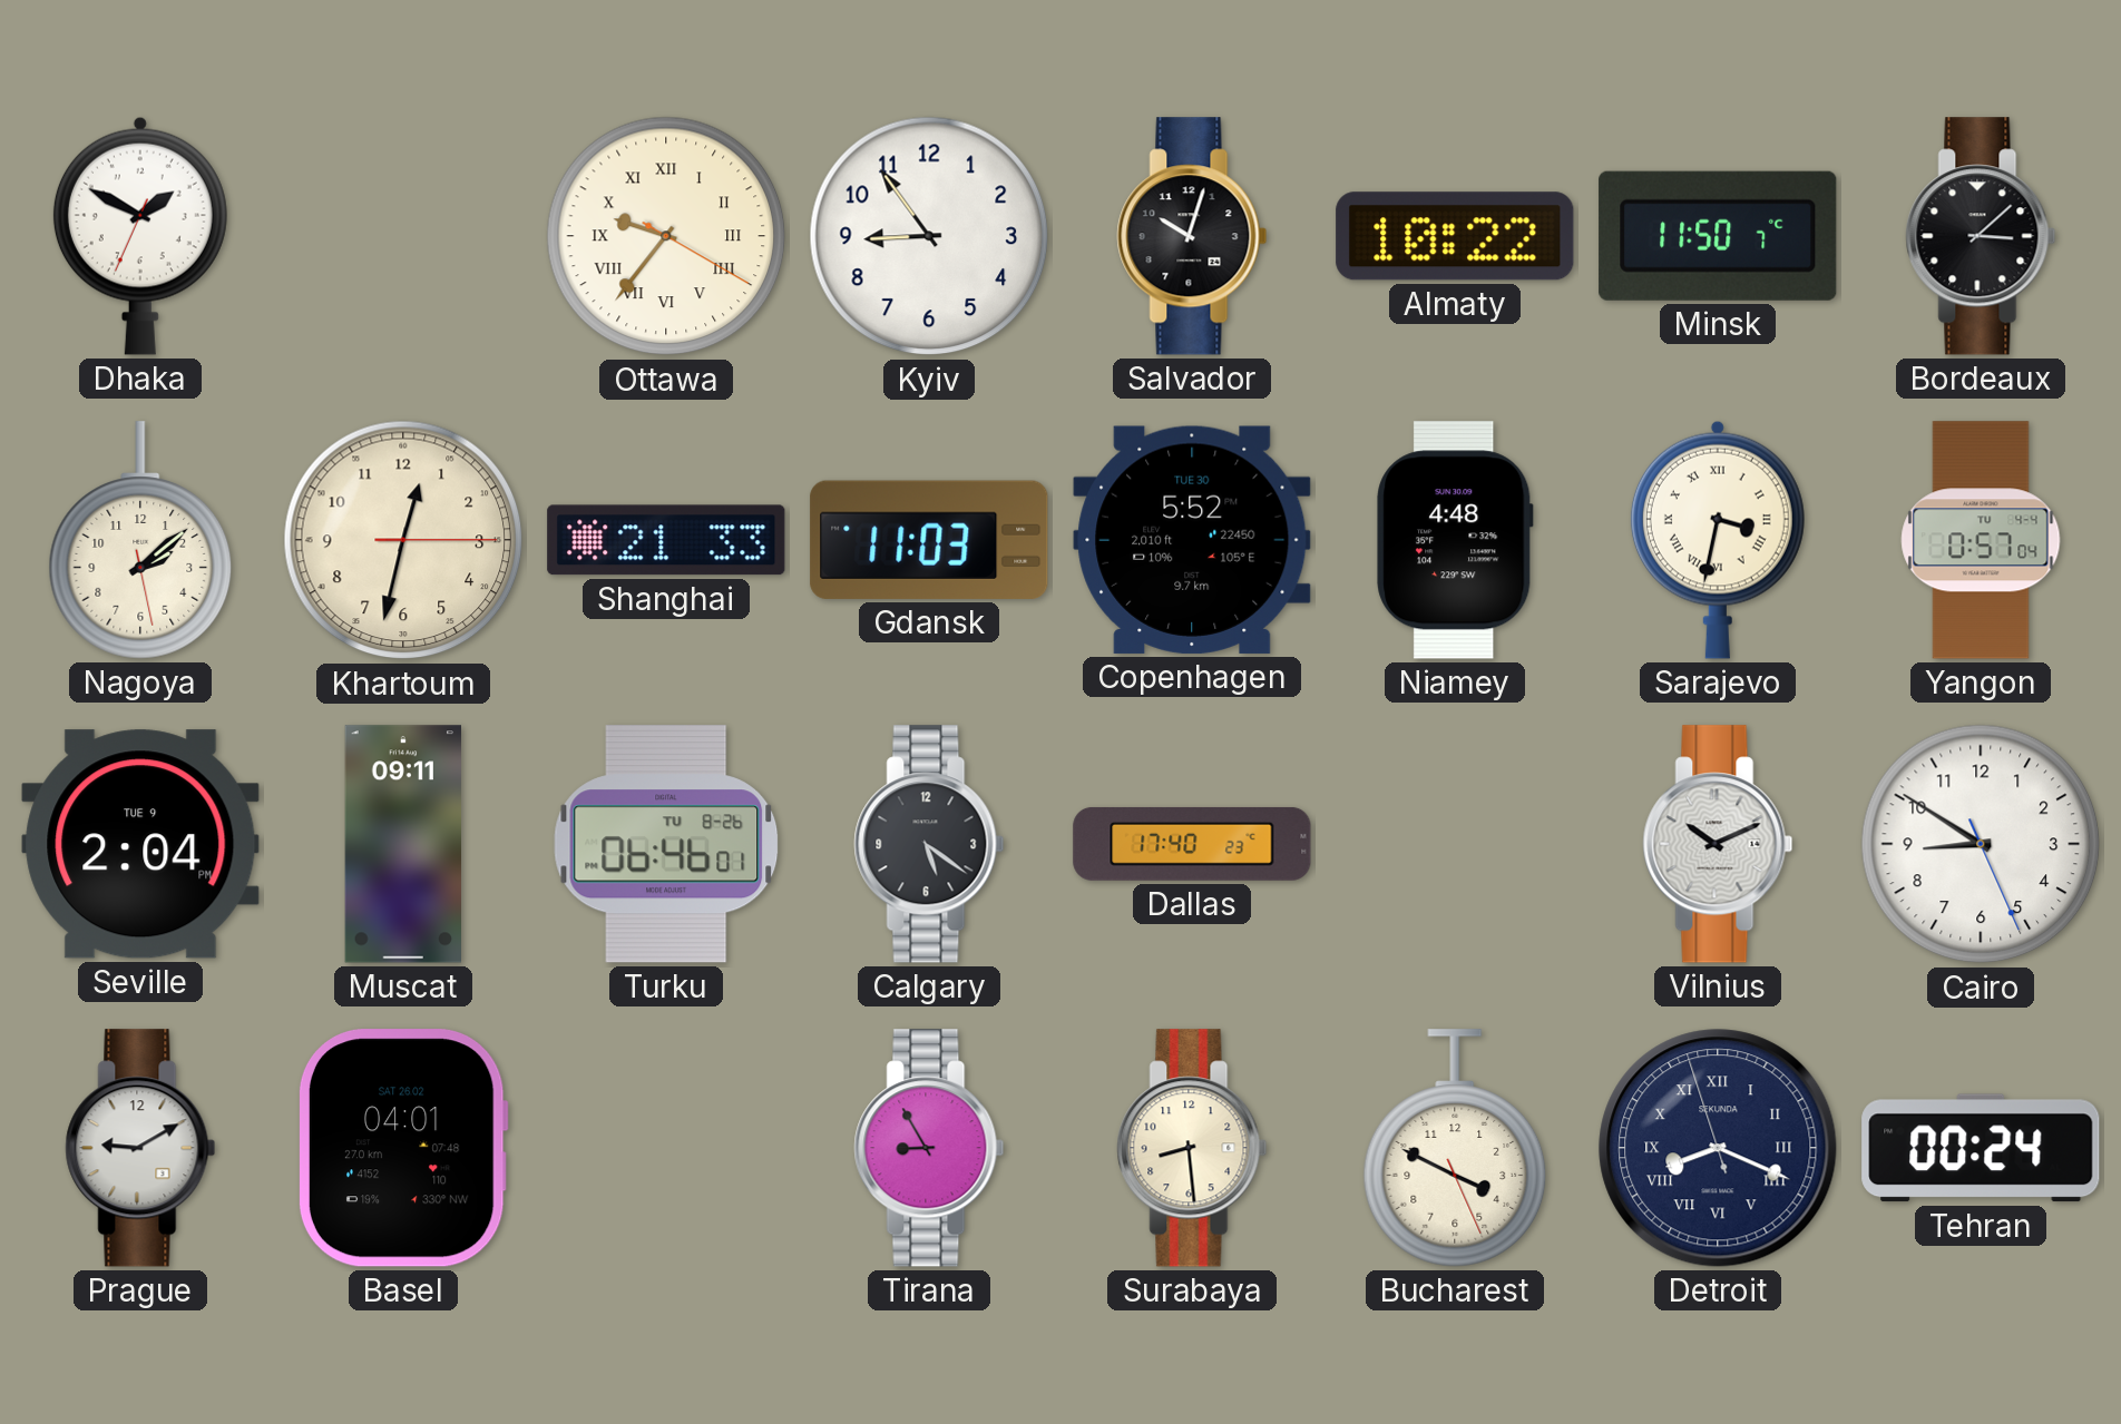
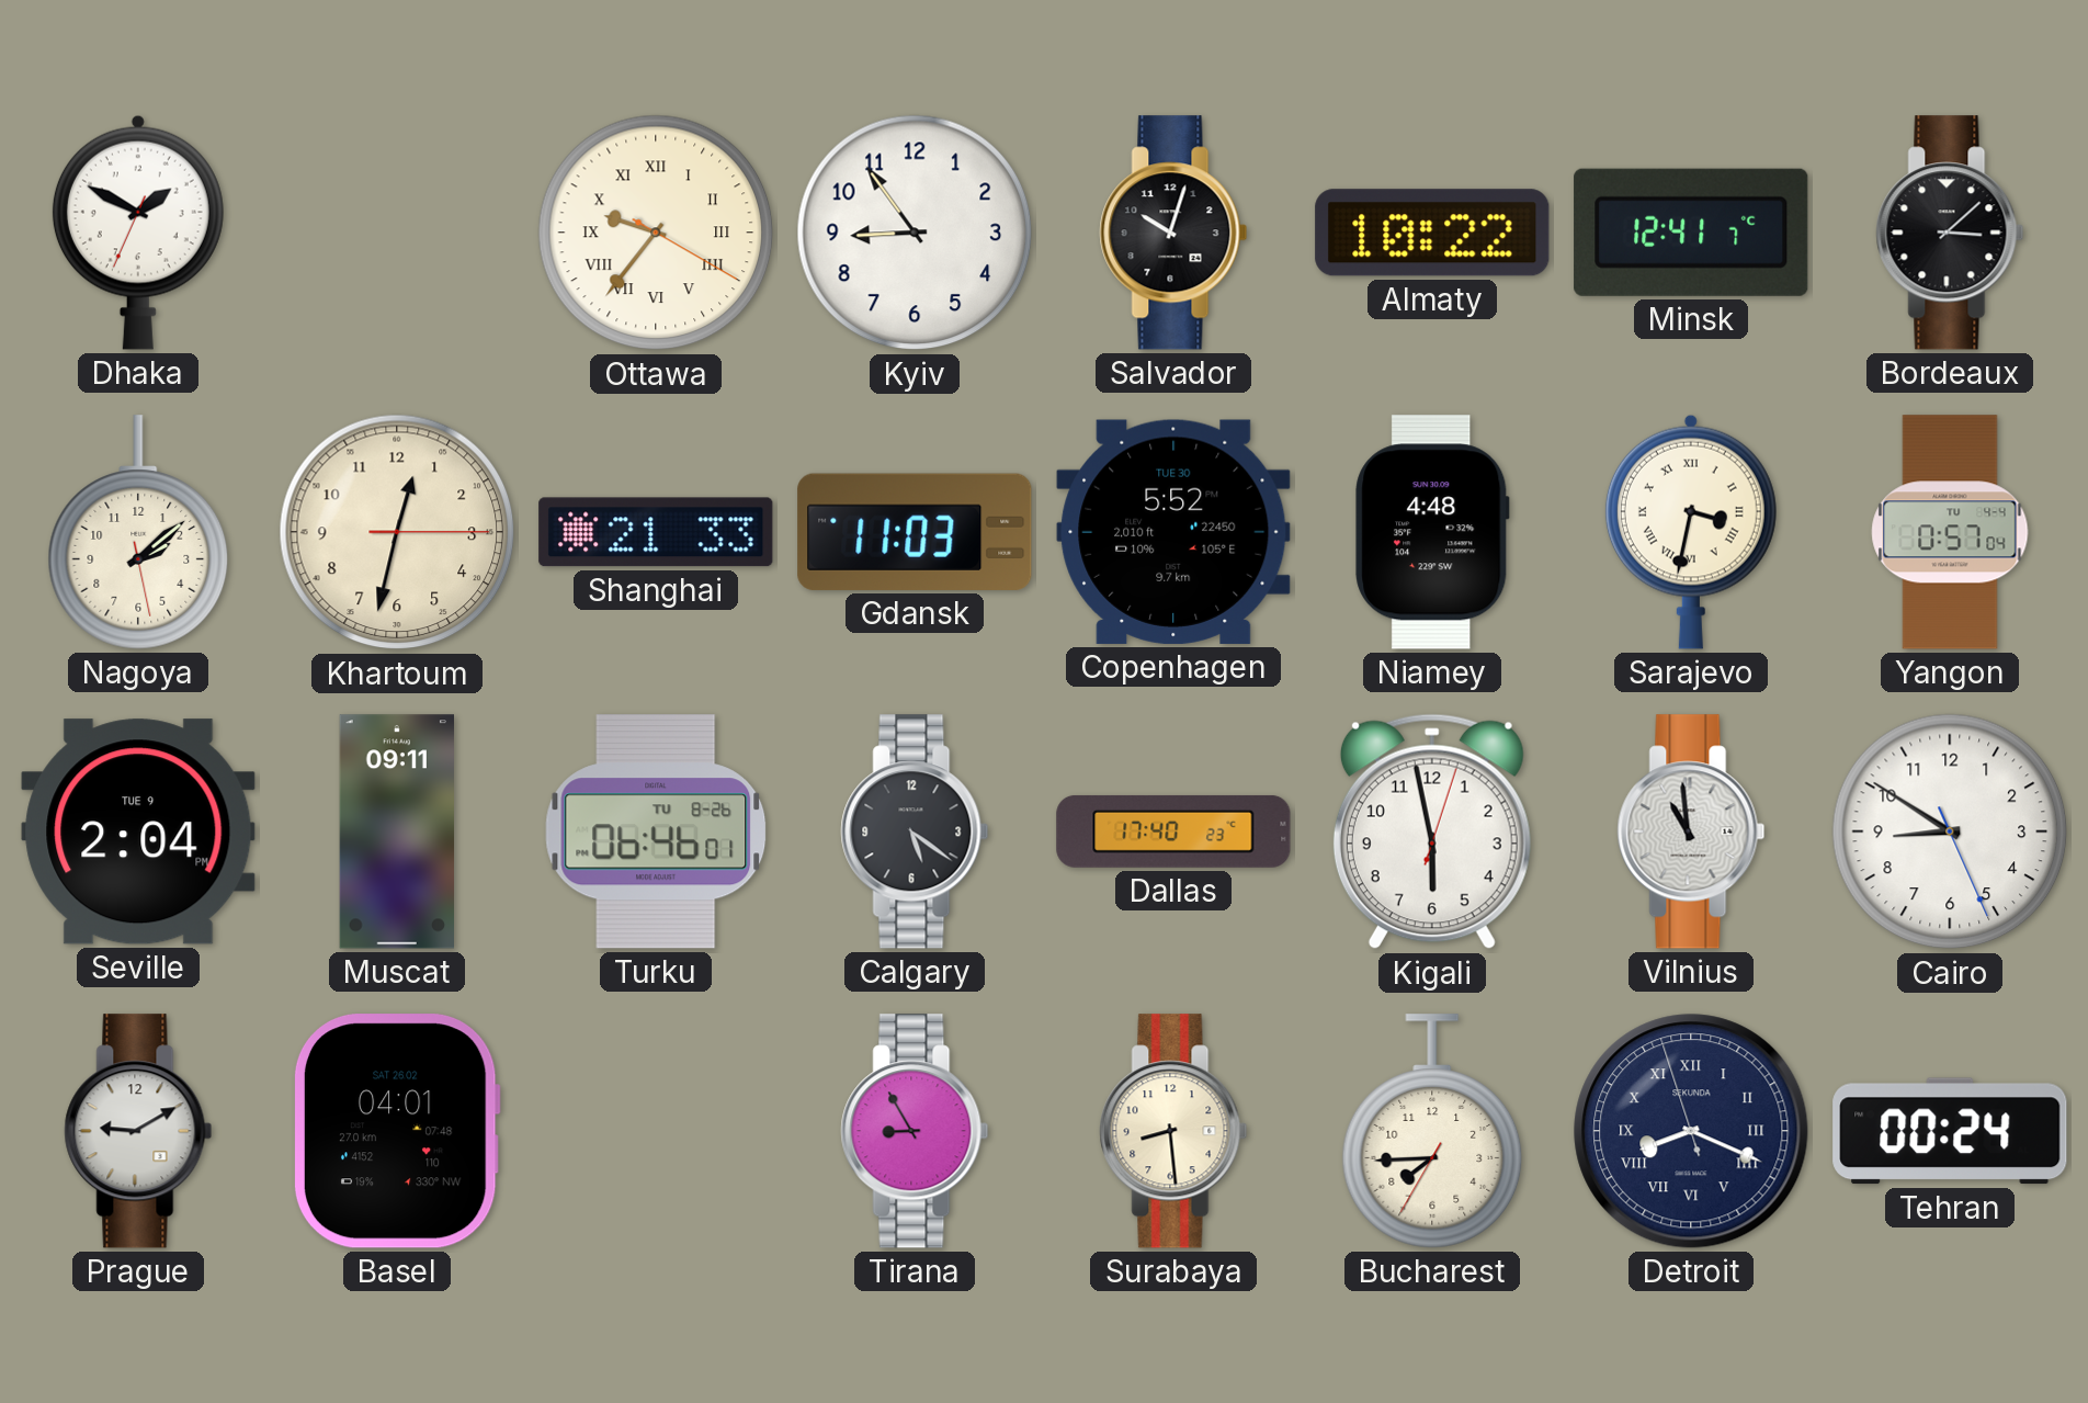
Minsk: 11:50 -> 12:41
Kigali: none -> 5:58
Vilnius: 10:11 -> 10:59
Bucharest: 3:49 -> 7:44
